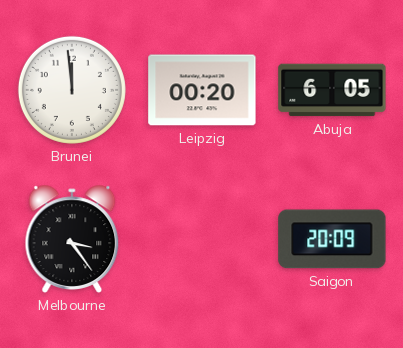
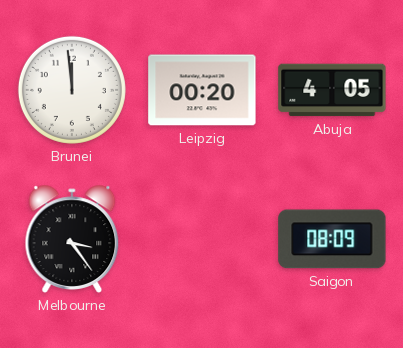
Abuja: 6:05 -> 4:05
Saigon: 20:09 -> 08:09
